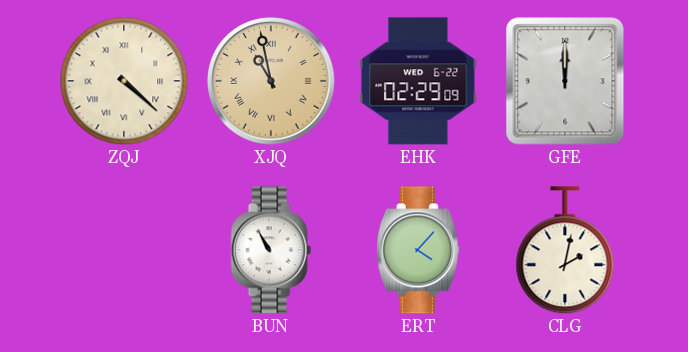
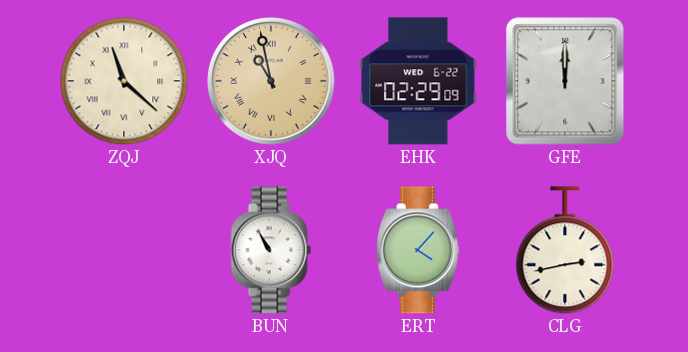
ZQJ: 4:22 -> 11:22
CLG: 2:02 -> 2:43
